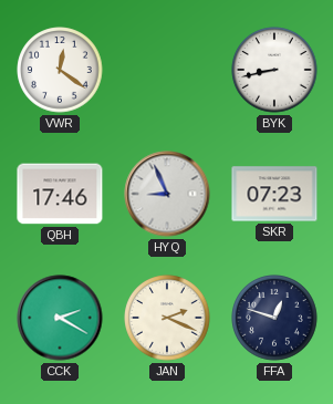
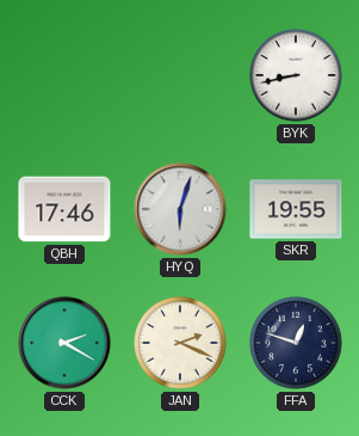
VWR: 12:21 -> none
HYQ: 8:56 -> 6:03
SKR: 07:23 -> 19:55
